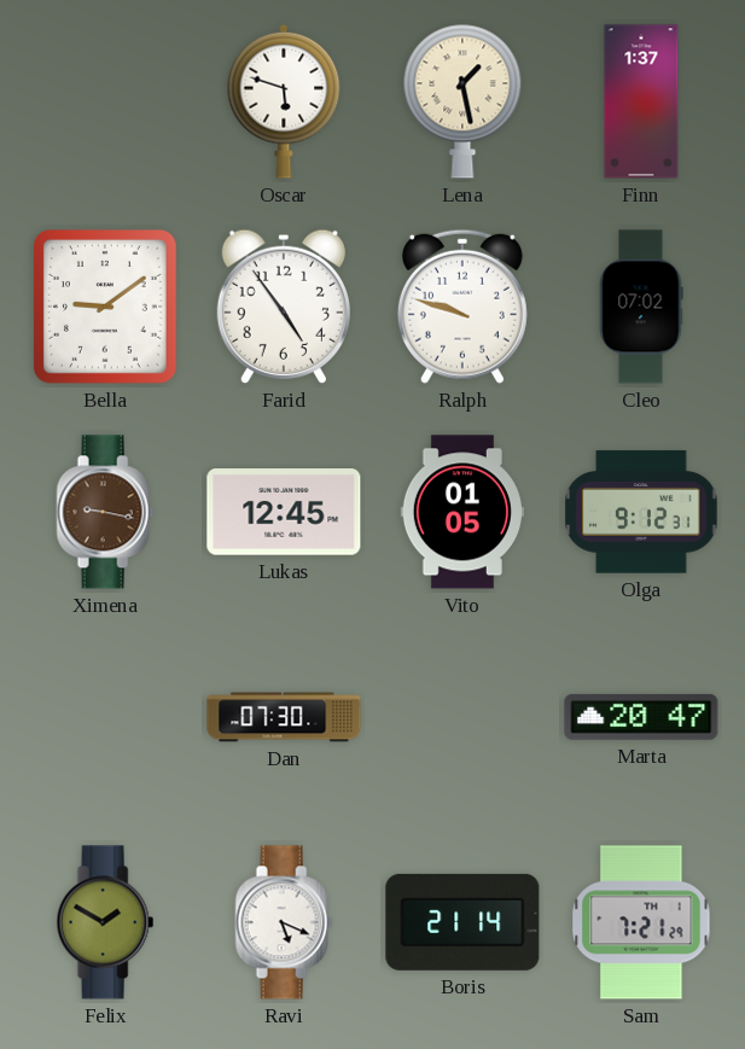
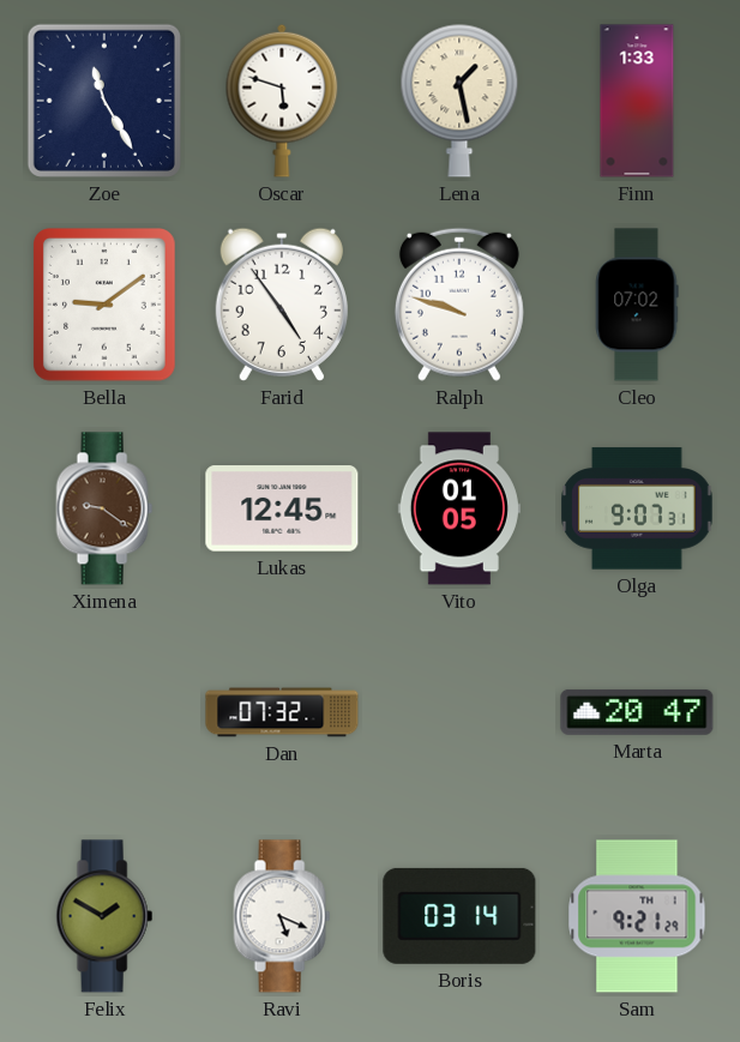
Zoe: none -> 11:25
Finn: 1:37 -> 1:33
Ximena: 9:17 -> 9:21
Olga: 9:12 -> 9:07
Dan: 07:30 -> 07:32
Boris: 21:14 -> 03:14
Sam: 7:21 -> 9:21
